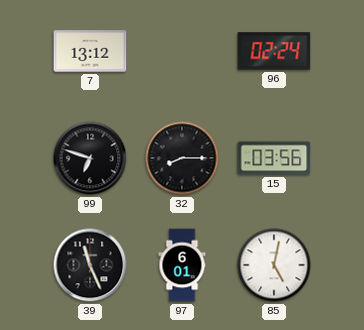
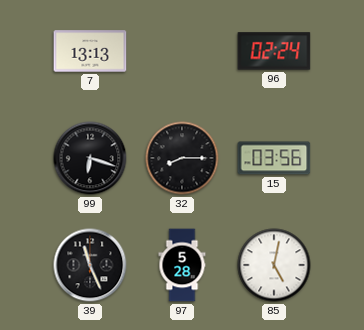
7: 13:12 -> 13:13
99: 6:48 -> 6:18
97: 6:01 -> 5:28
